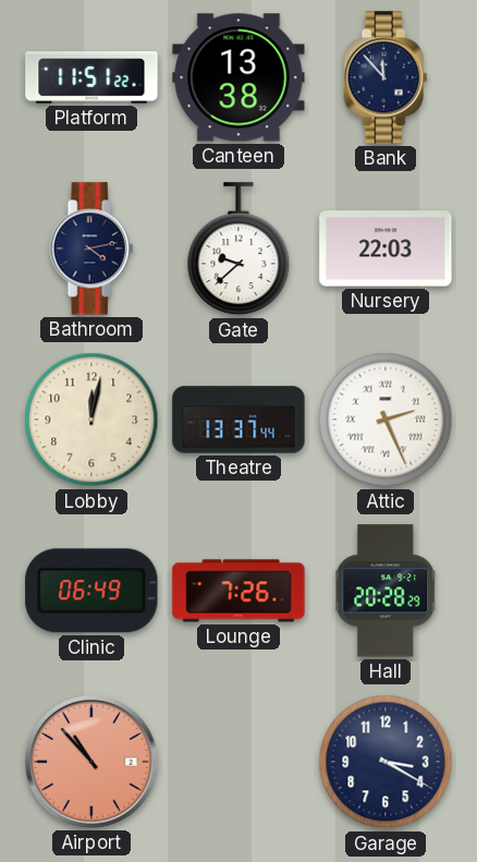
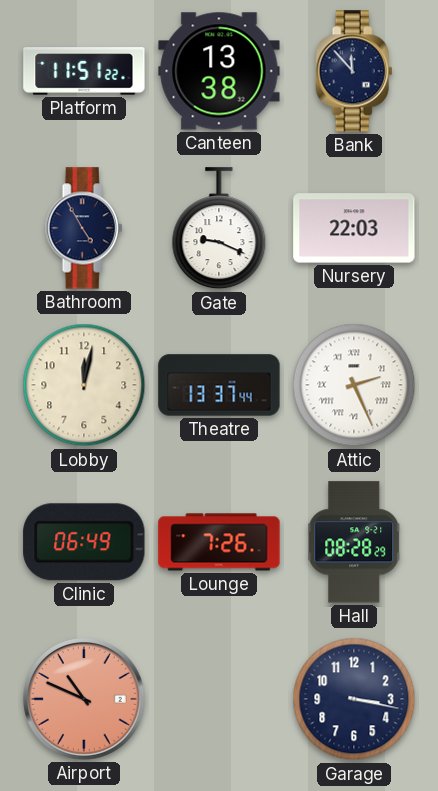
Bathroom: 4:13 -> 4:55
Gate: 9:38 -> 9:19
Hall: 20:28 -> 08:28
Airport: 10:53 -> 10:49
Garage: 3:20 -> 3:17
